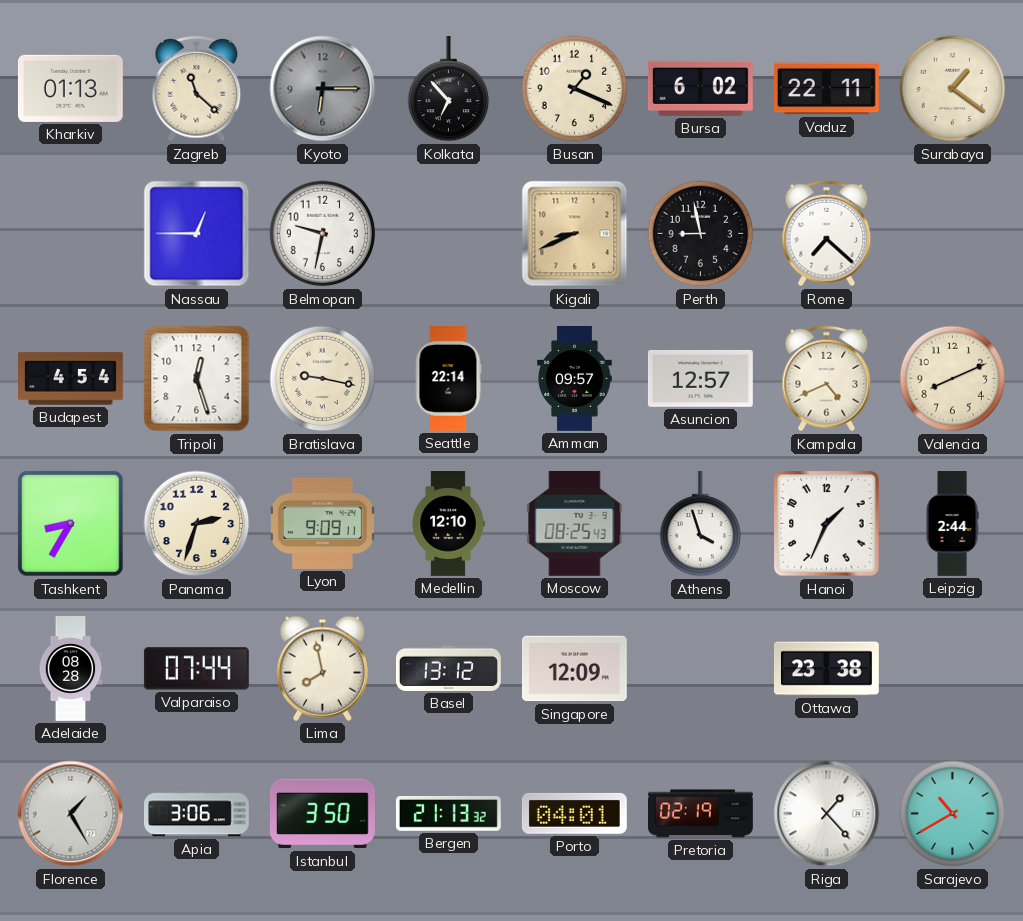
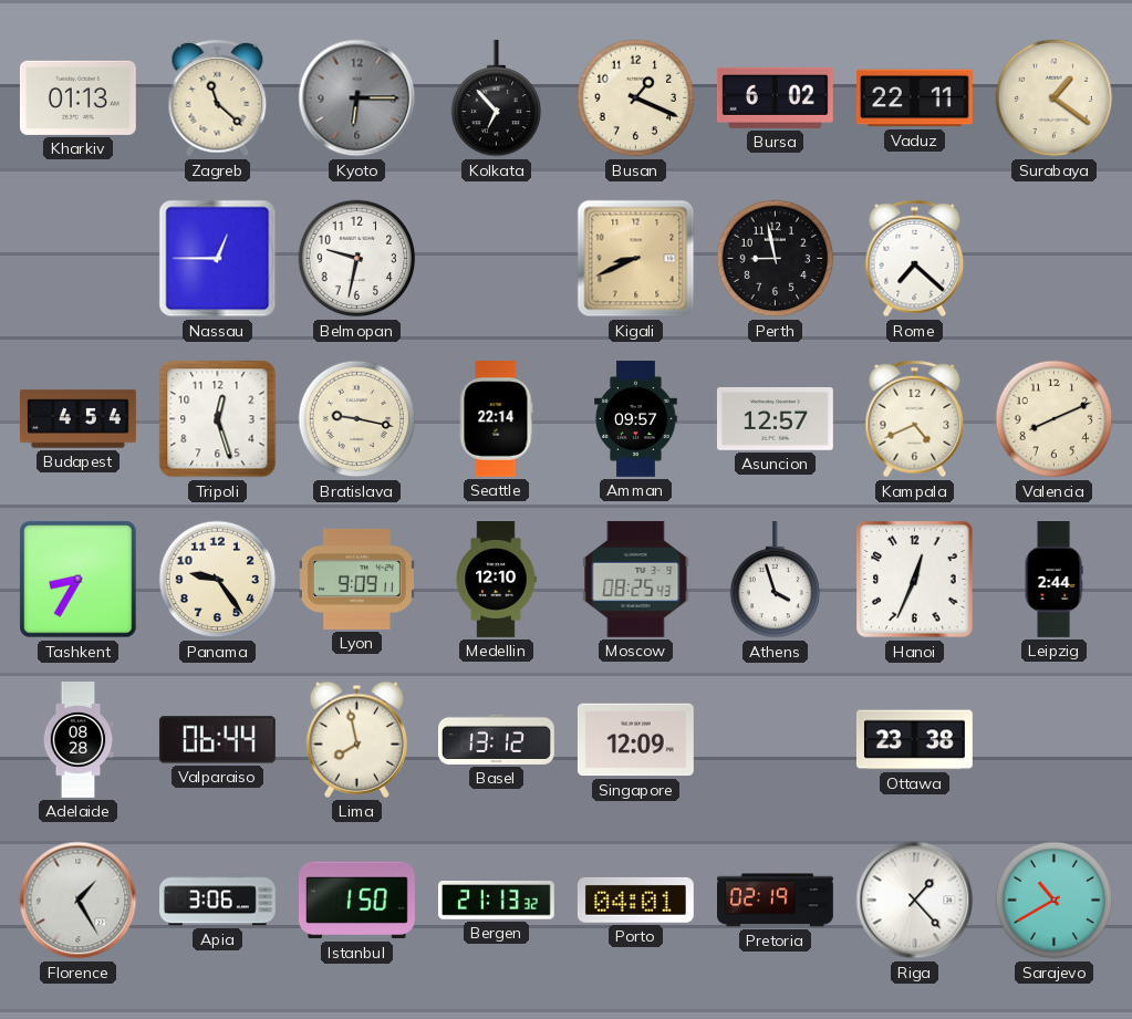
Panama: 2:33 -> 9:24
Hanoi: 1:34 -> 12:34
Valparaiso: 07:44 -> 06:44
Istanbul: 3:50 -> 1:50
